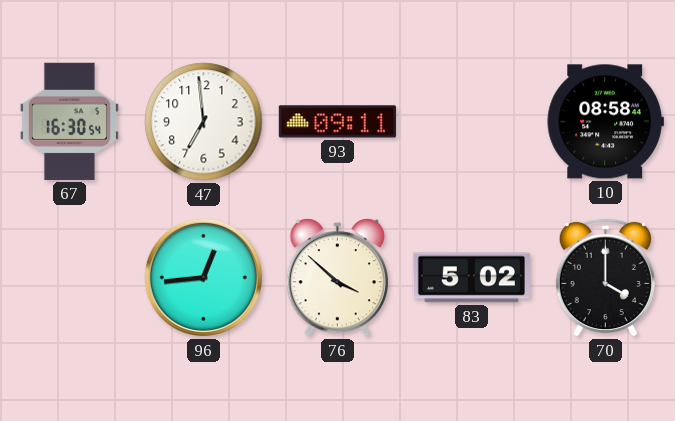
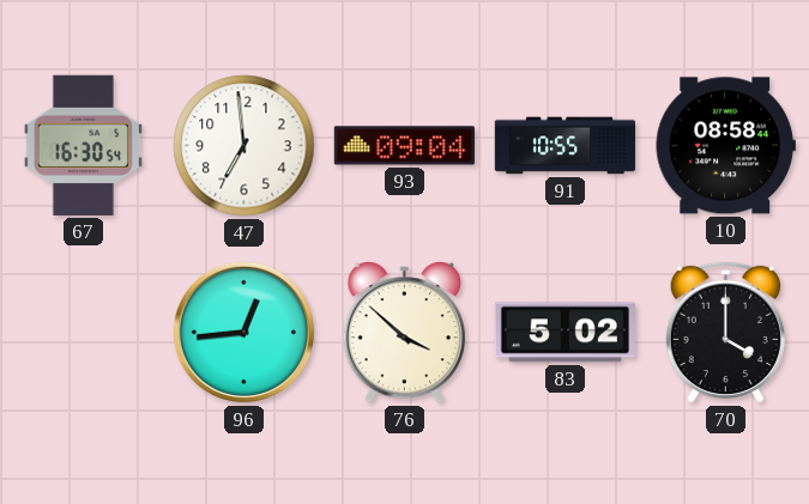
93: 09:11 -> 09:04
91: none -> 10:55
